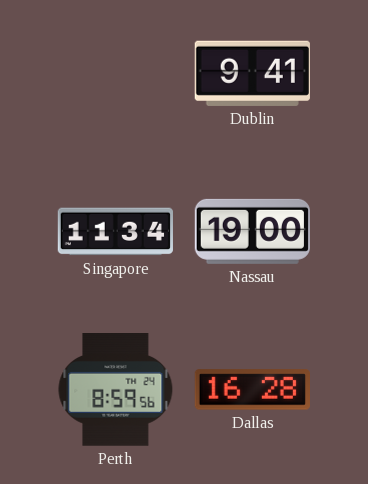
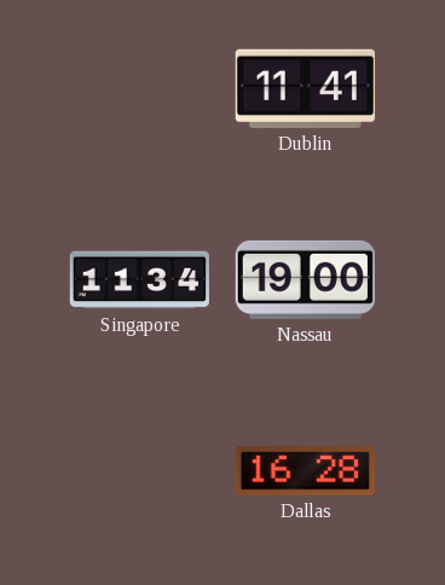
Dublin: 9:41 -> 11:41
Perth: 8:59 -> none
